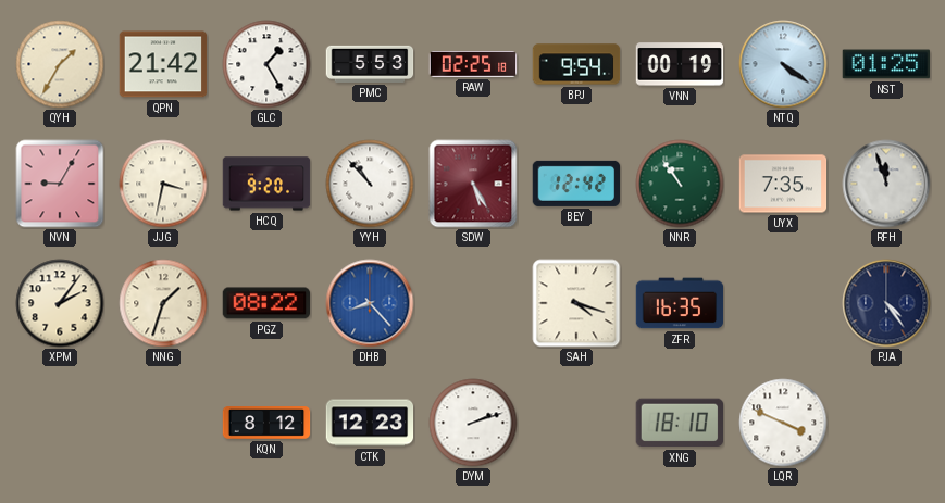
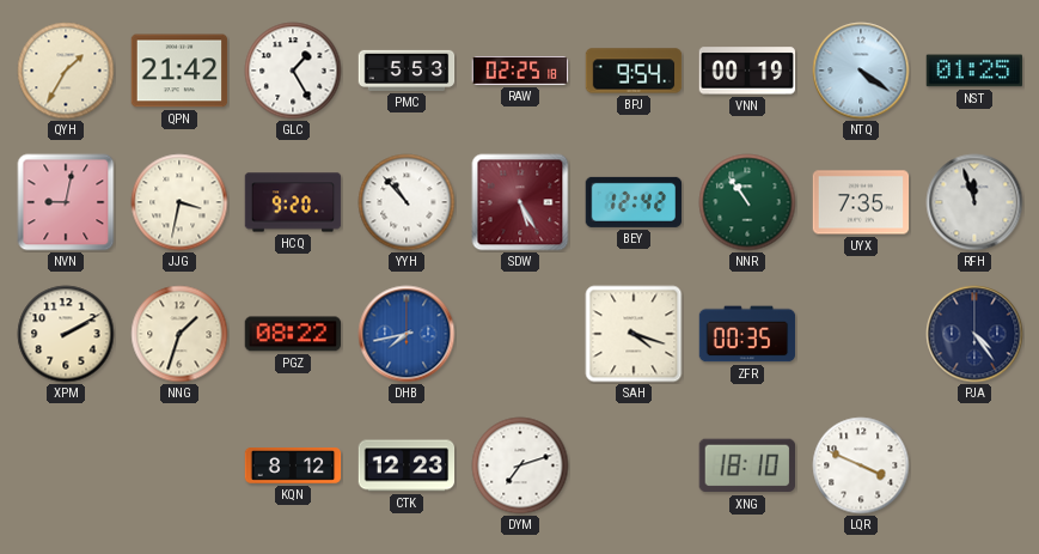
NVN: 9:05 -> 9:02
XPM: 2:06 -> 2:10
DHB: 8:23 -> 7:43
ZFR: 16:35 -> 00:35
DYM: 2:12 -> 7:12
